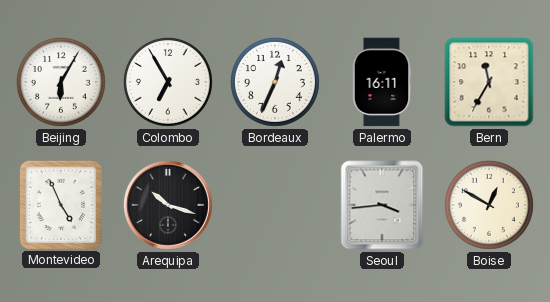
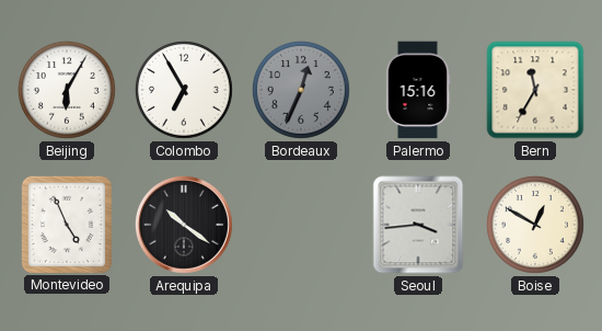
Bordeaux dial: white -> grey
Palermo: 16:11 -> 15:16
Arequipa: 10:18 -> 10:21
